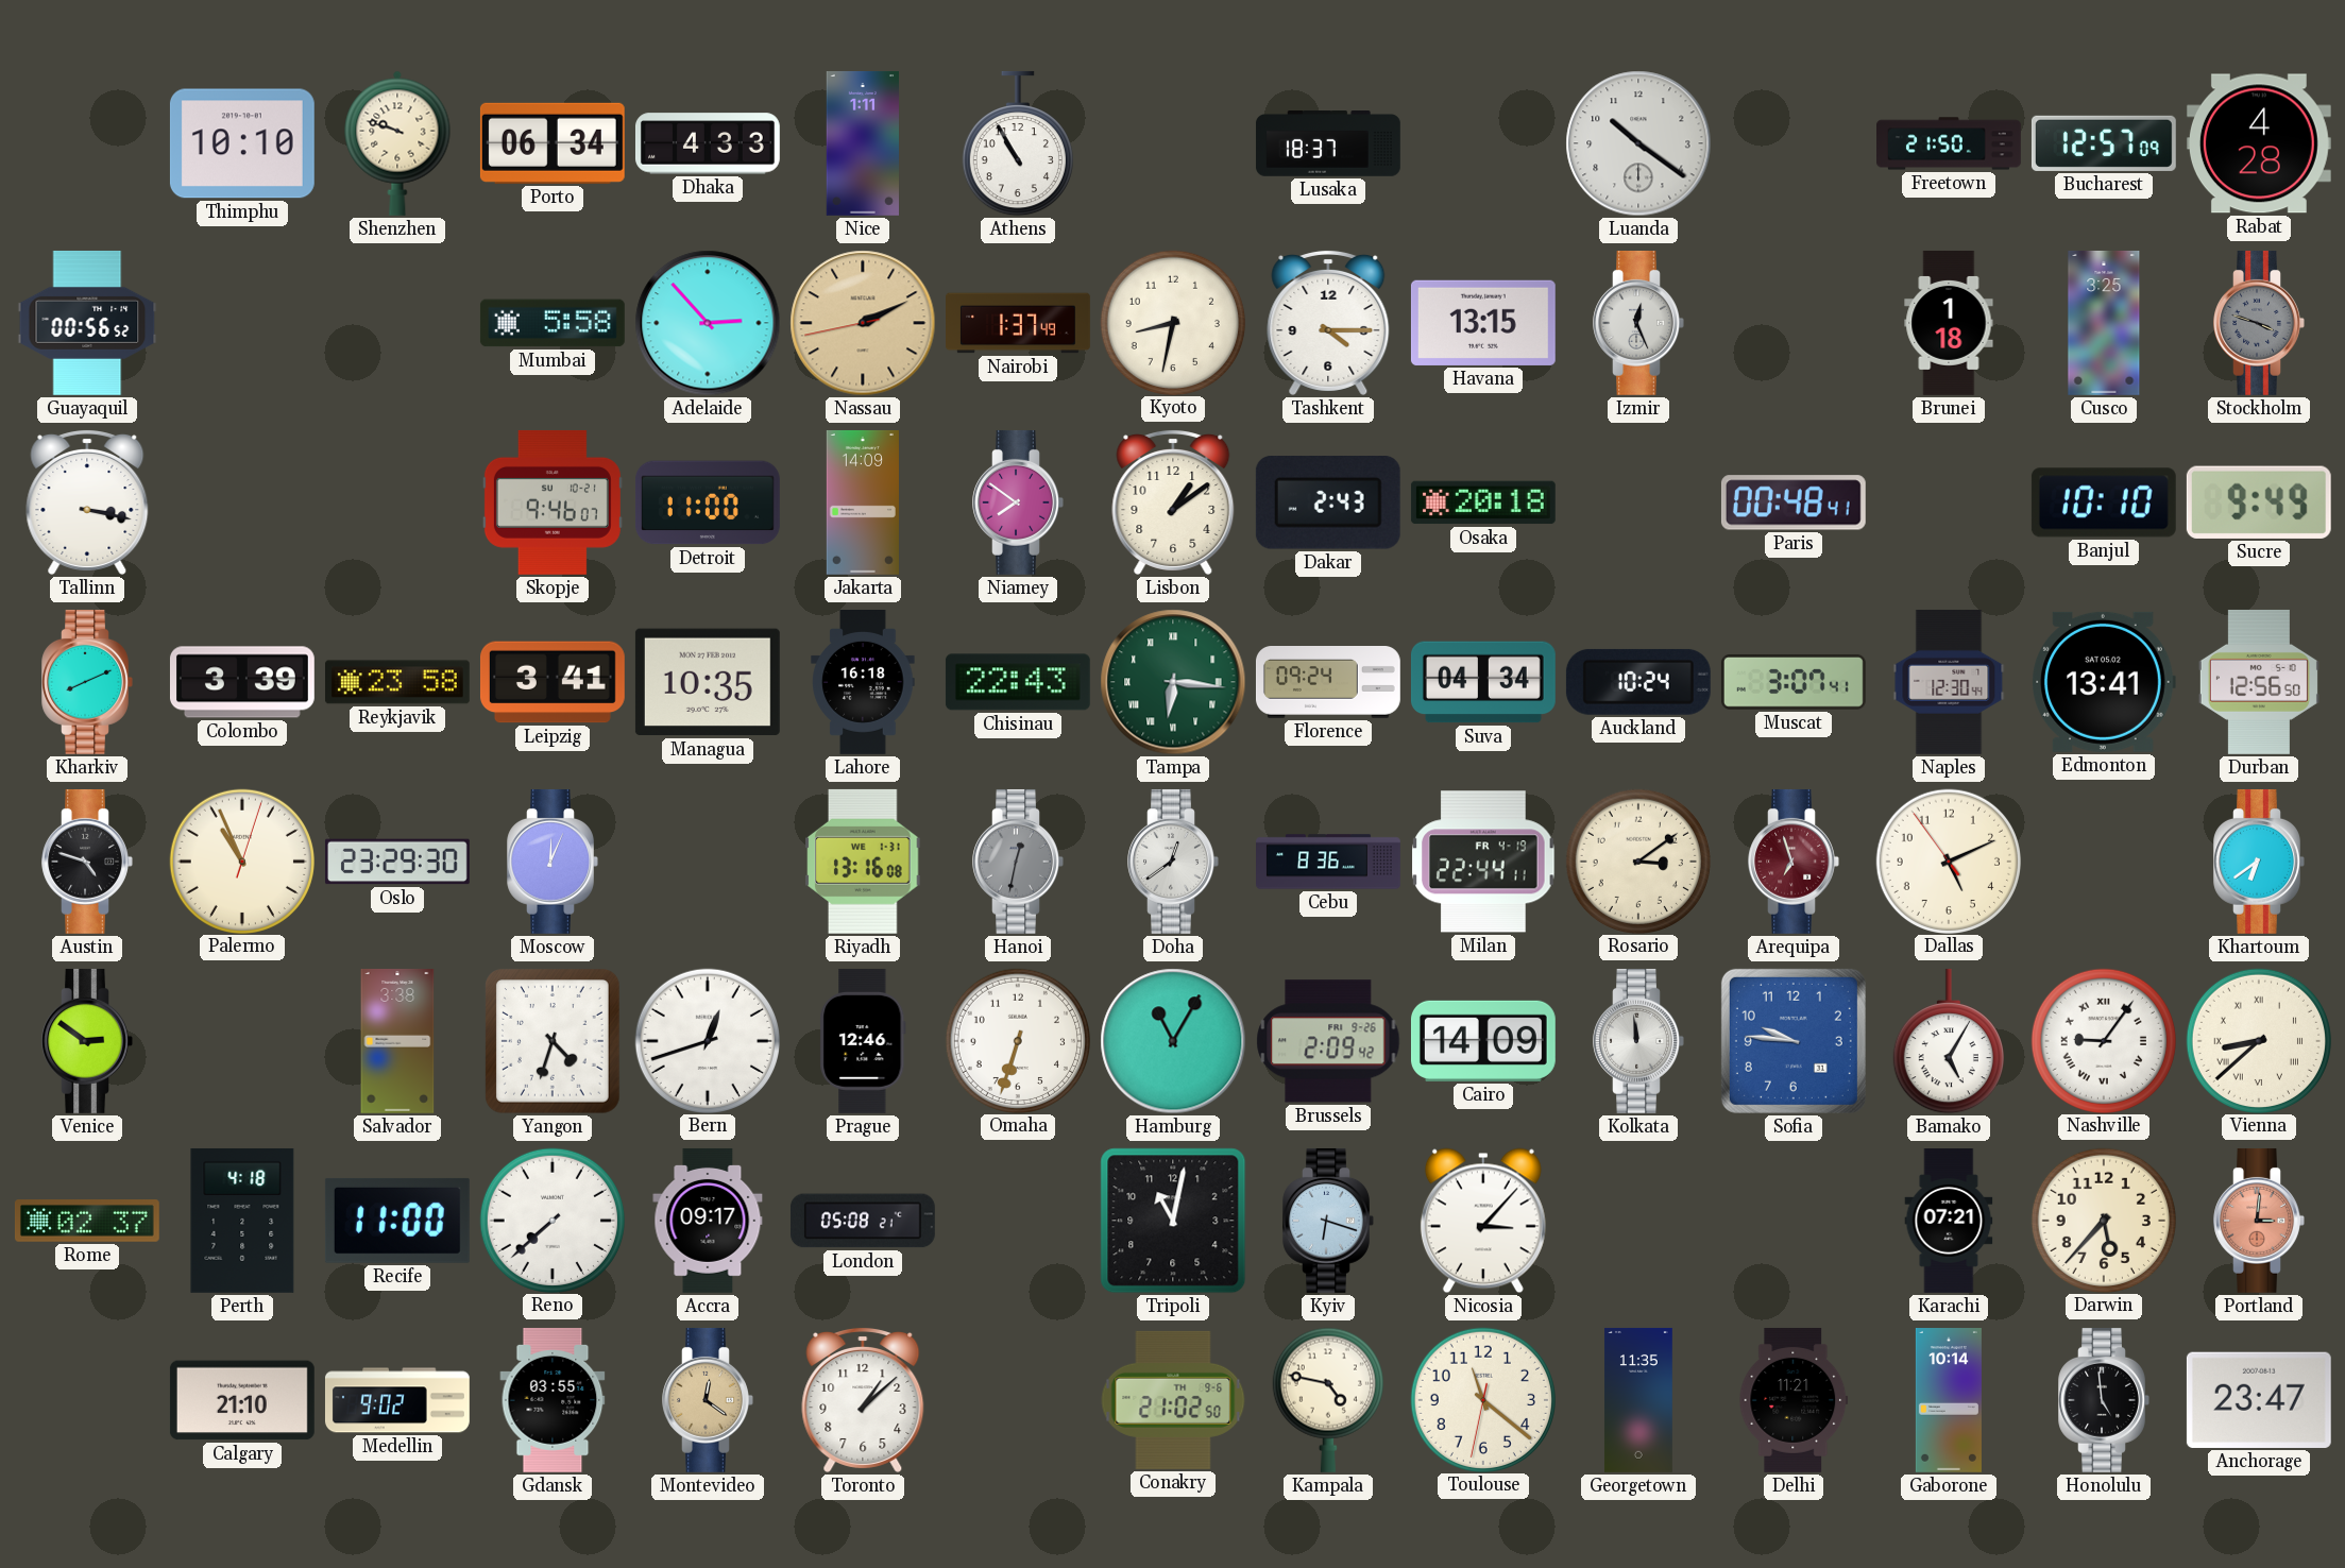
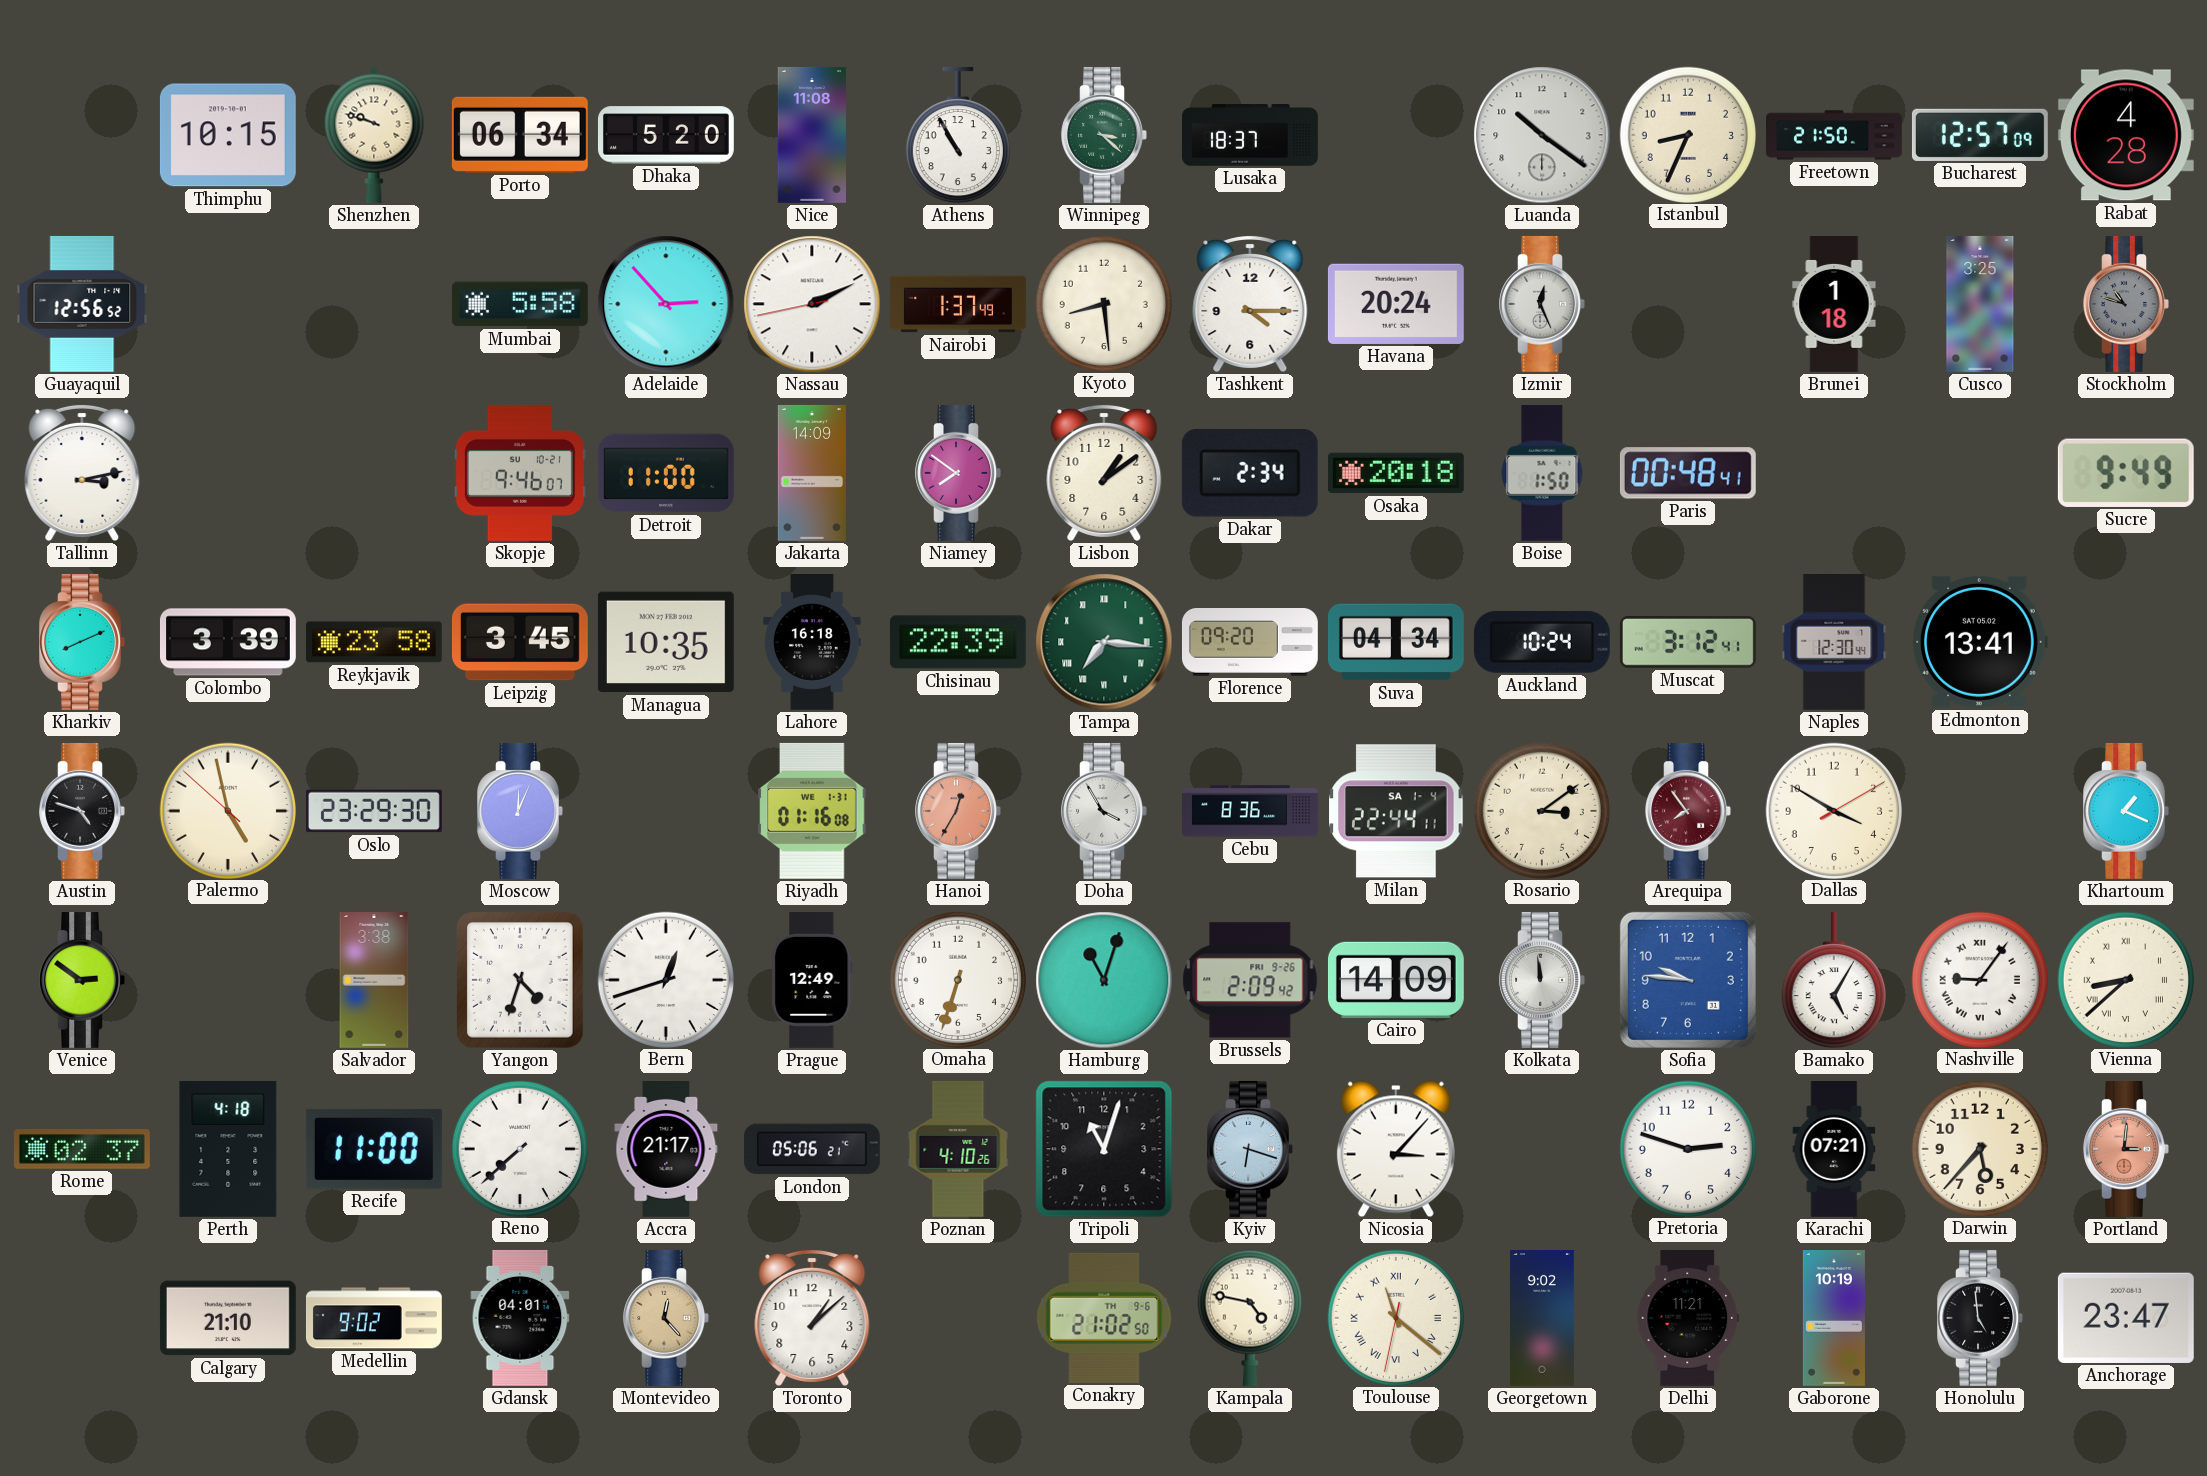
Thimphu: 10:10 -> 10:15
Dhaka: 4:33 -> 5:20
Nice: 1:11 -> 11:08
Winnipeg: none -> 3:22
Istanbul: none -> 8:34
Guayaquil: 00:56 -> 12:56
Nassau dial: champagne -> white
Kyoto: 8:32 -> 8:29
Havana: 13:15 -> 20:24
Stockholm: 3:48 -> 10:48
Tallinn: 3:17 -> 3:13
Dakar: 2:43 -> 2:34
Boise: none -> 1:50
Banjul: 10:10 -> none
Leipzig: 3:41 -> 3:45
Chisinau: 22:43 -> 22:39
Tampa: 6:16 -> 7:16
Florence: 09:24 -> 09:20
Muscat: 3:07 -> 3:12
Durban: 12:56 -> none
Palermo: 10:56 -> 4:57
Riyadh: 13:16 -> 01:16
Hanoi: 12:32 -> 12:35
Hanoi dial: grey -> salmon
Doha: 12:39 -> 3:55
Milan date: FR 4-19 -> SA 1-4
Arequipa: 6:57 -> 7:54
Dallas: 5:10 -> 3:50
Khartoum: 6:39 -> 1:19
Prague: 12:46 -> 12:49
Hamburg: 11:05 -> 11:03
Accra: 09:17 -> 21:17
London: 05:08 -> 05:06
Poznan: none -> 4:10
Tripoli: 11:02 -> 11:03
Pretoria: none -> 2:48
Gdansk: 03:55 -> 04:01
Montevideo: 12:21 -> 12:23
Toulouse numerals: Arabic -> Roman
Georgetown: 11:35 -> 9:02
Gaborone: 10:14 -> 10:19
